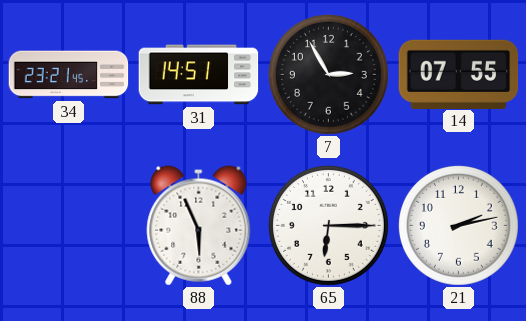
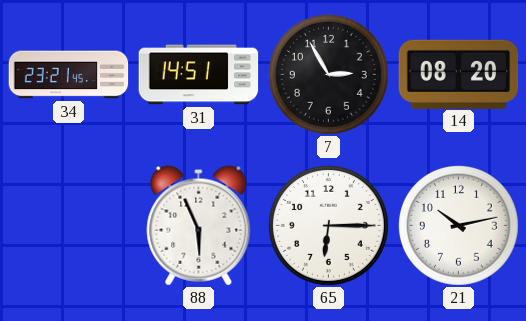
14: 07:55 -> 08:20
21: 2:13 -> 10:13
